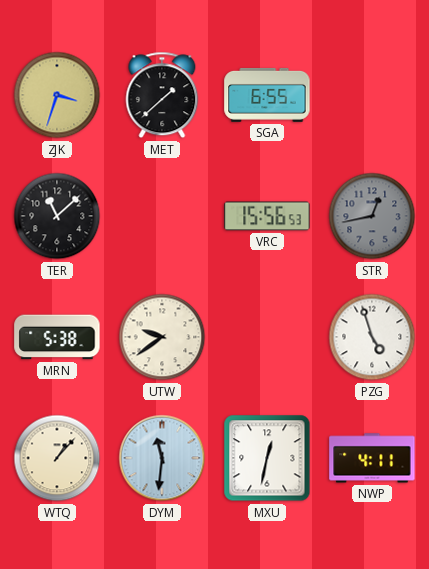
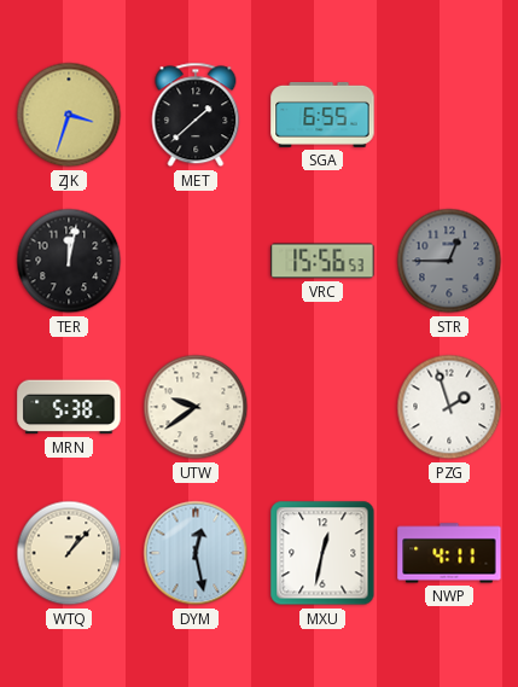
TER: 11:08 -> 12:02
STR: 12:43 -> 12:45
PZG: 4:57 -> 1:57
DYM: 11:31 -> 12:28
